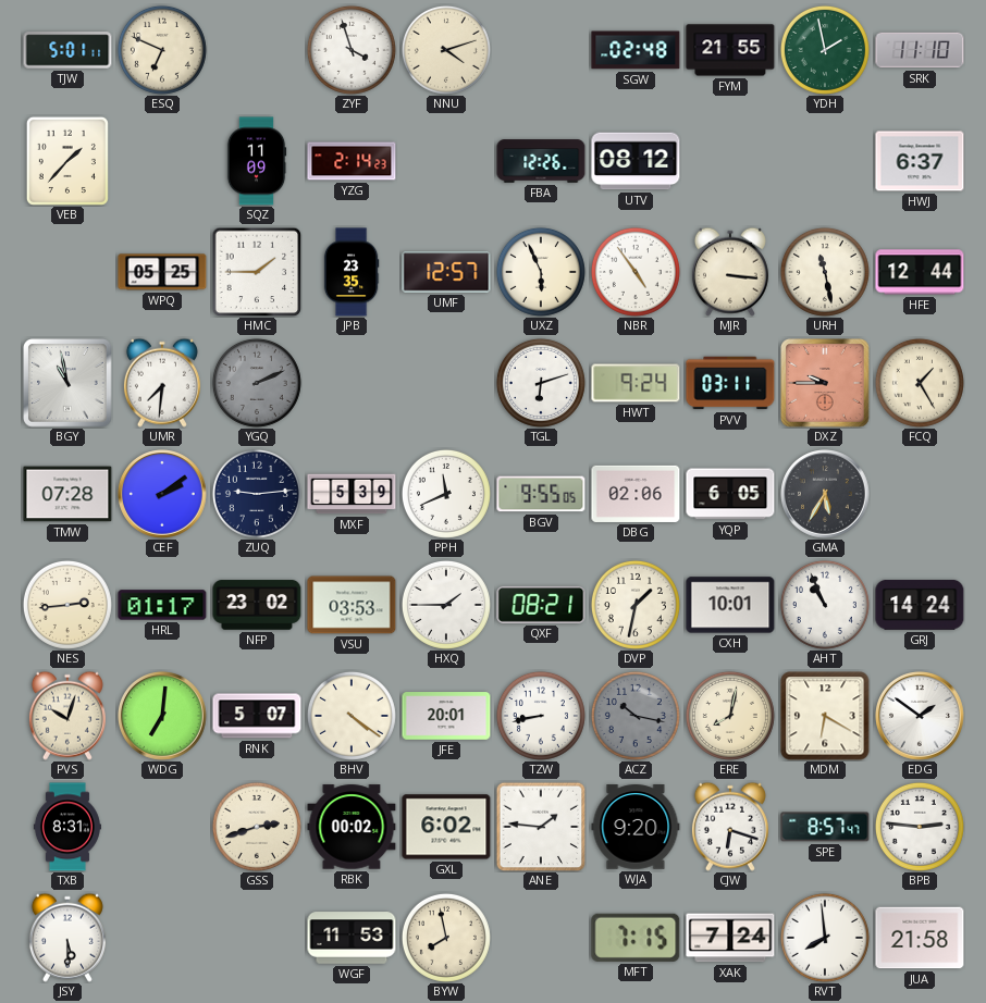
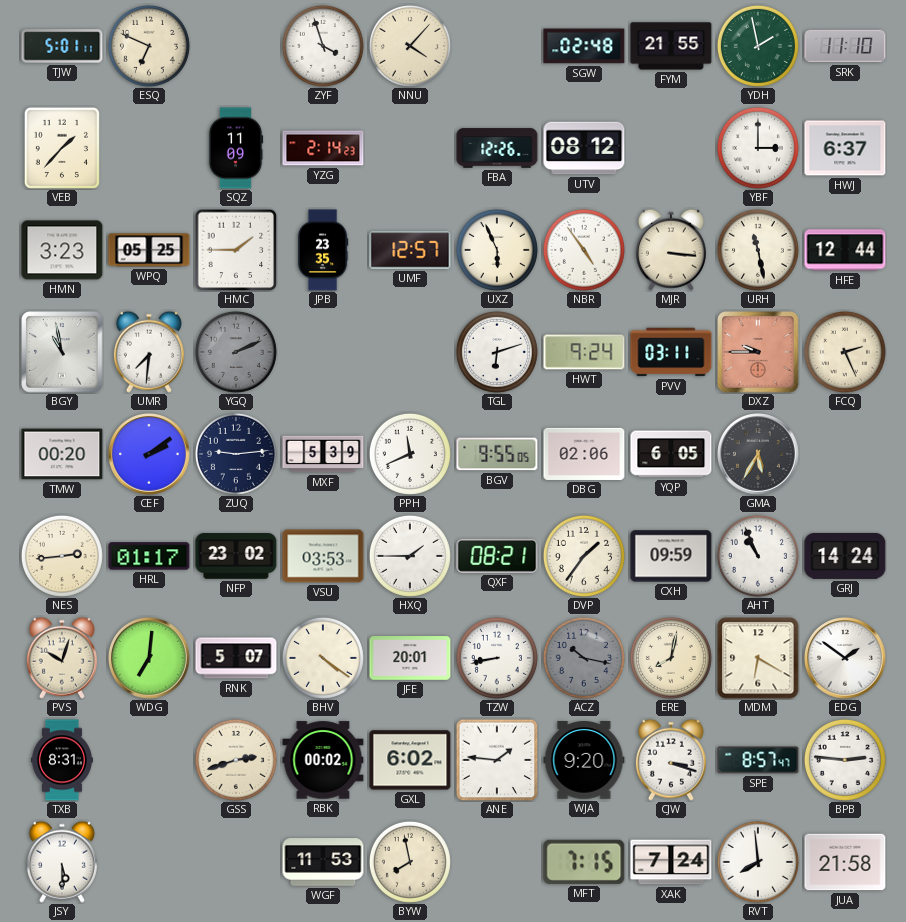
NNU: 4:12 -> 4:07
YBF: none -> 3:00
HMN: none -> 3:23
FCQ: 1:25 -> 2:26
TMW: 07:28 -> 00:20
DVP: 1:32 -> 1:36
CXH: 10:01 -> 09:59
CJW: 6:18 -> 3:18
